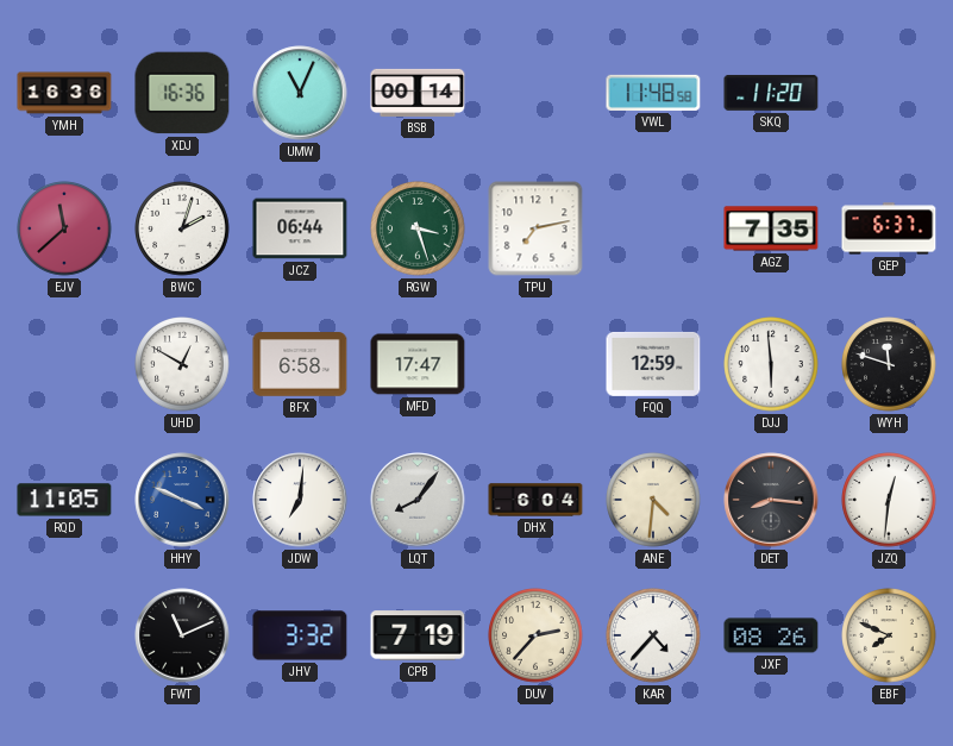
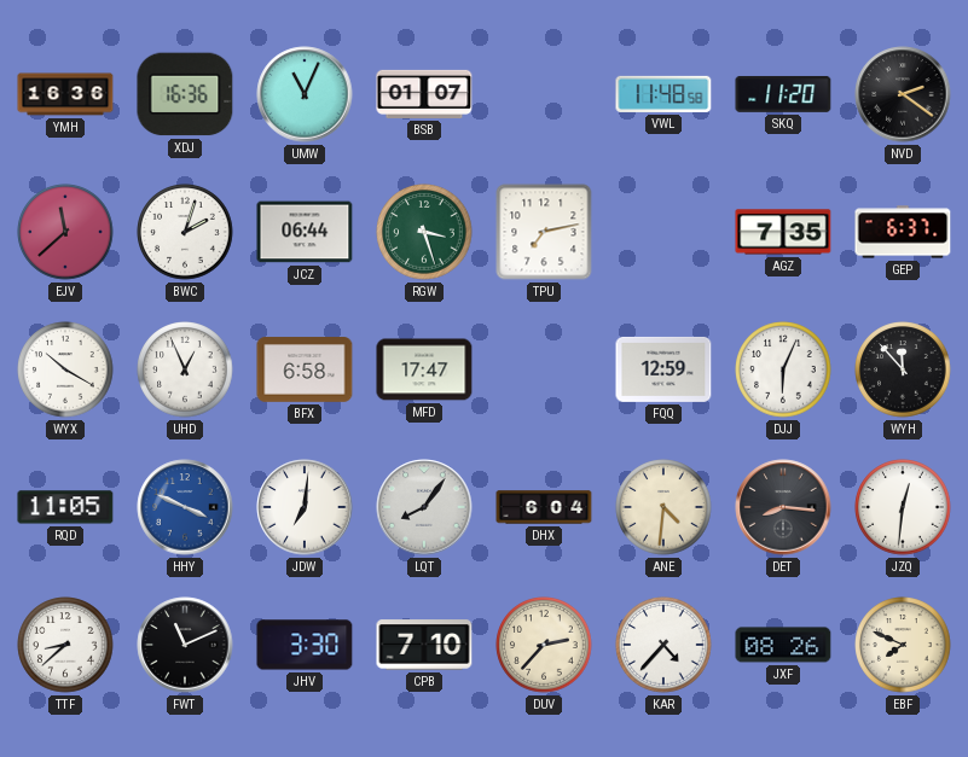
BSB: 00:14 -> 01:07
NVD: none -> 2:21
WYX: none -> 10:20
UHD: 12:50 -> 12:56
DJJ: 5:59 -> 6:04
WYH: 11:48 -> 11:53
TTF: none -> 8:38
JHV: 3:32 -> 3:30
CPB: 7:19 -> 7:10
